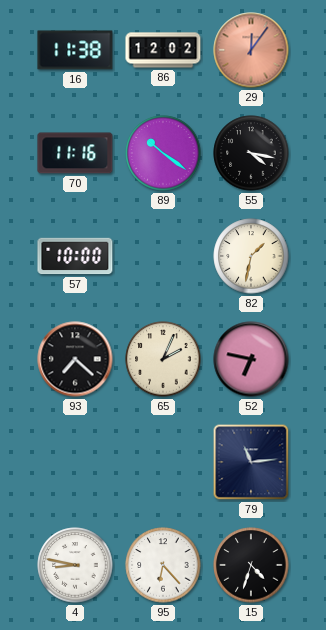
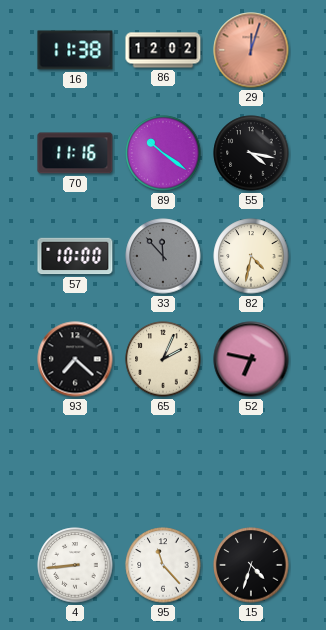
29: 12:06 -> 12:03
33: none -> 11:53
82: 1:32 -> 4:32
79: 11:14 -> none
4: 8:47 -> 8:44
95: 6:23 -> 11:23
